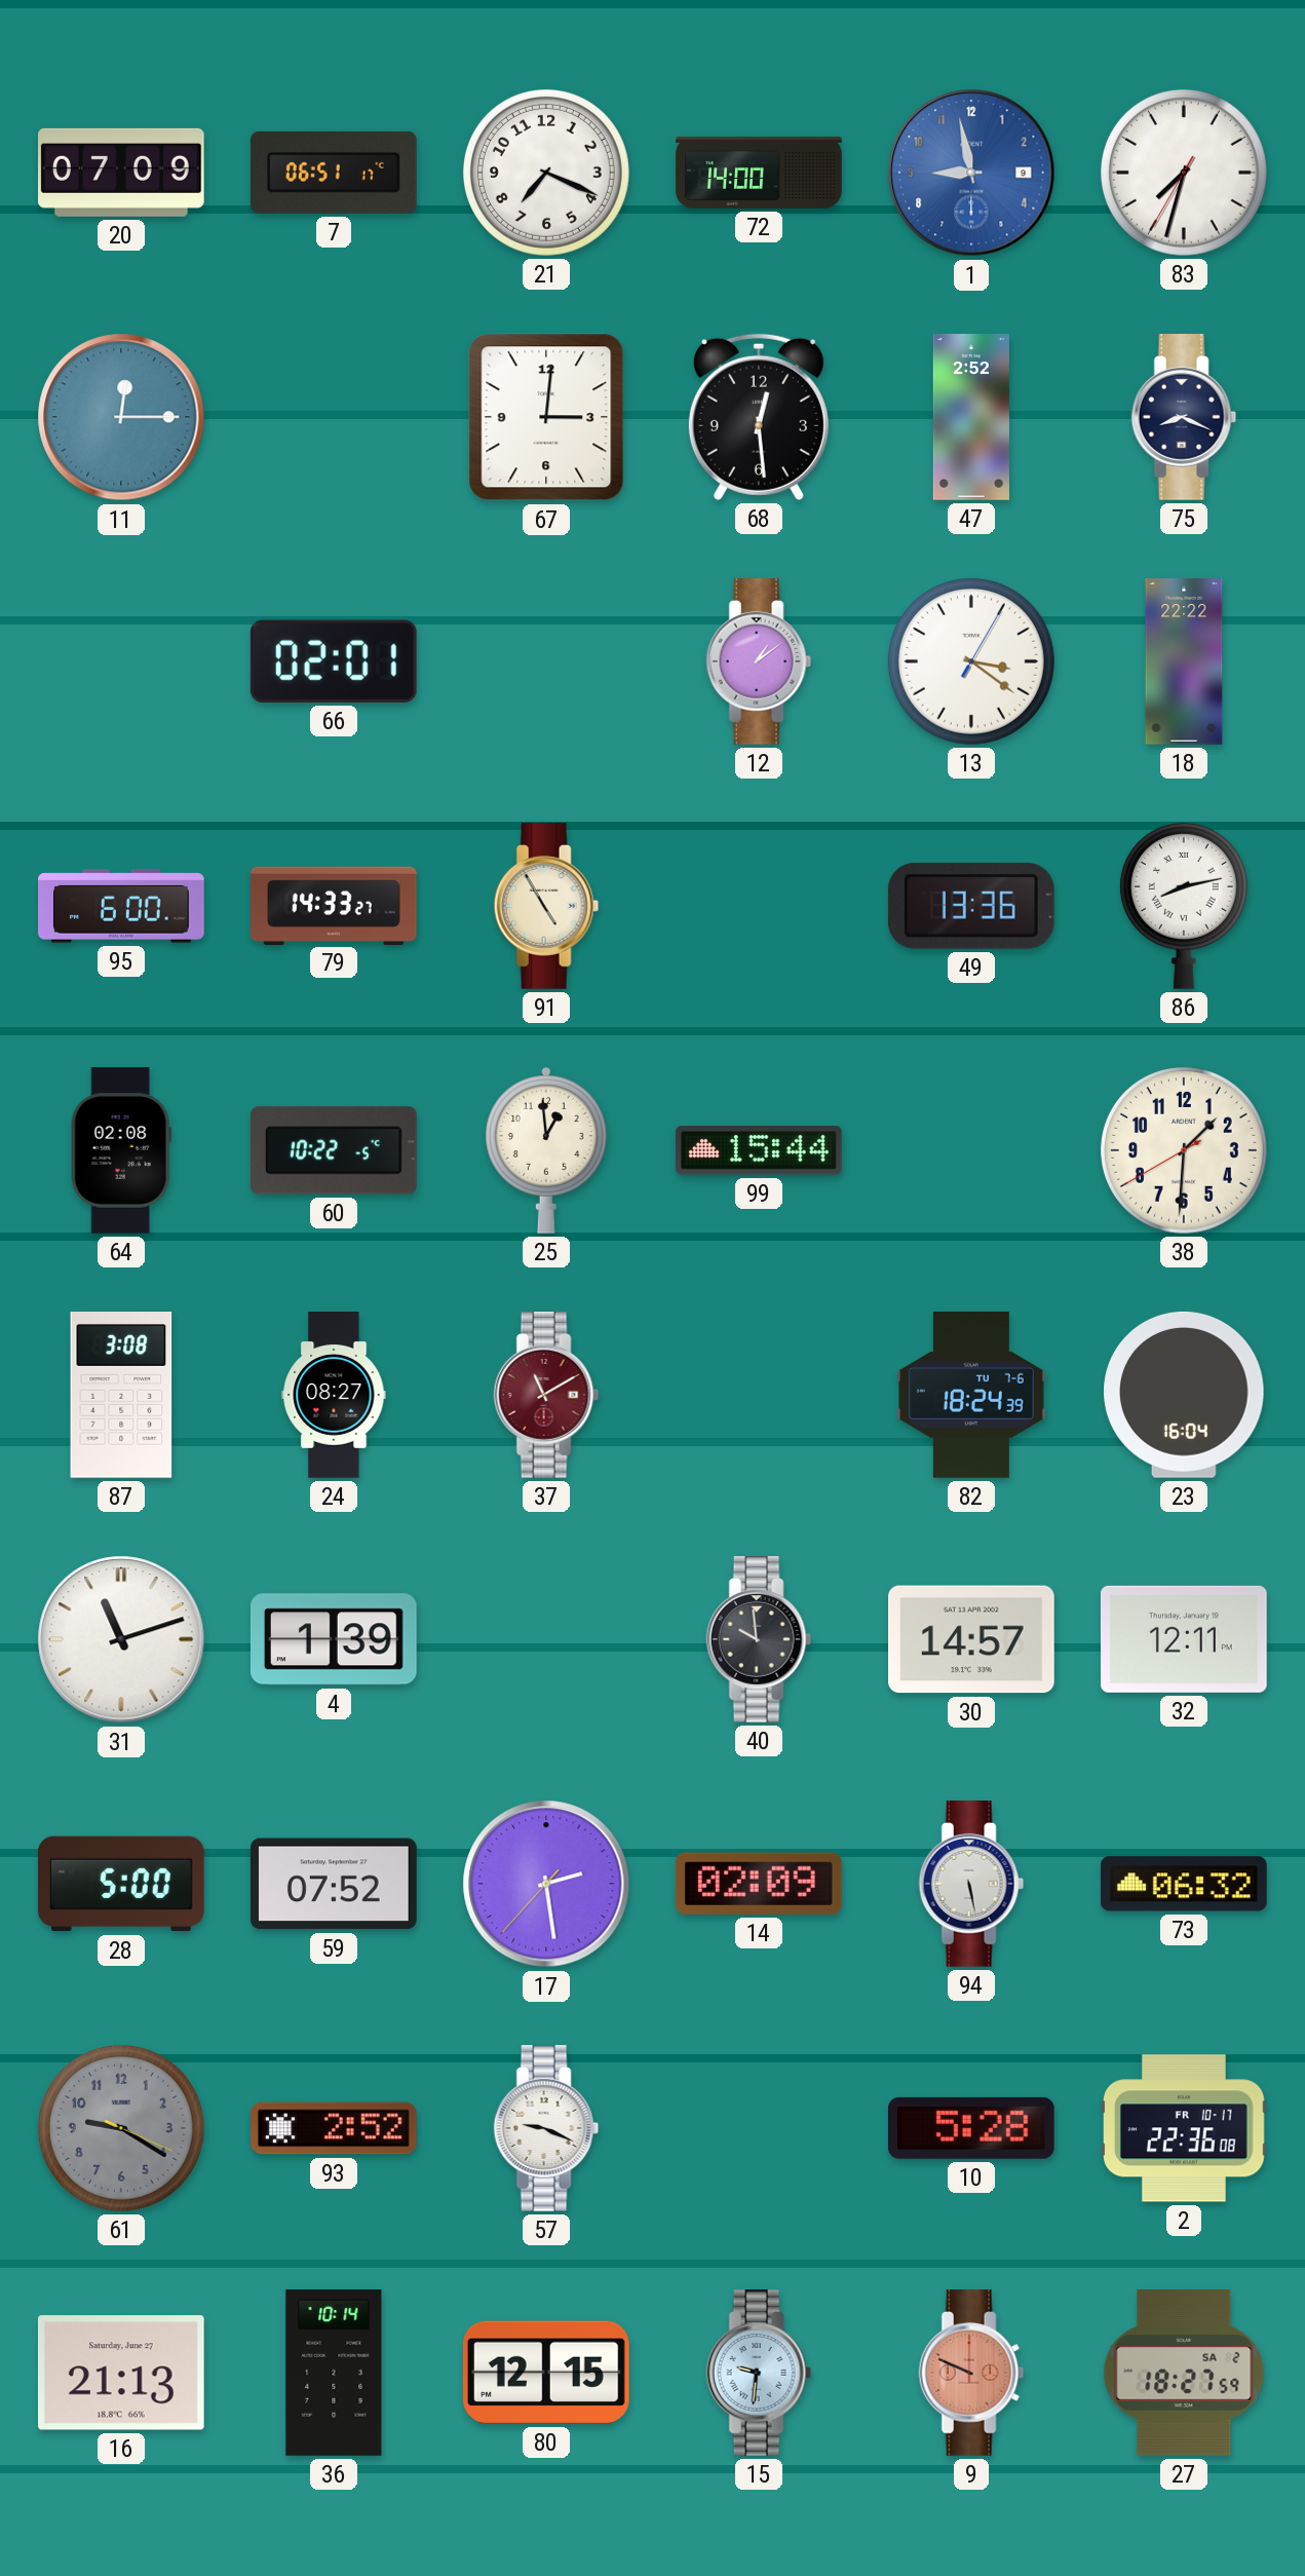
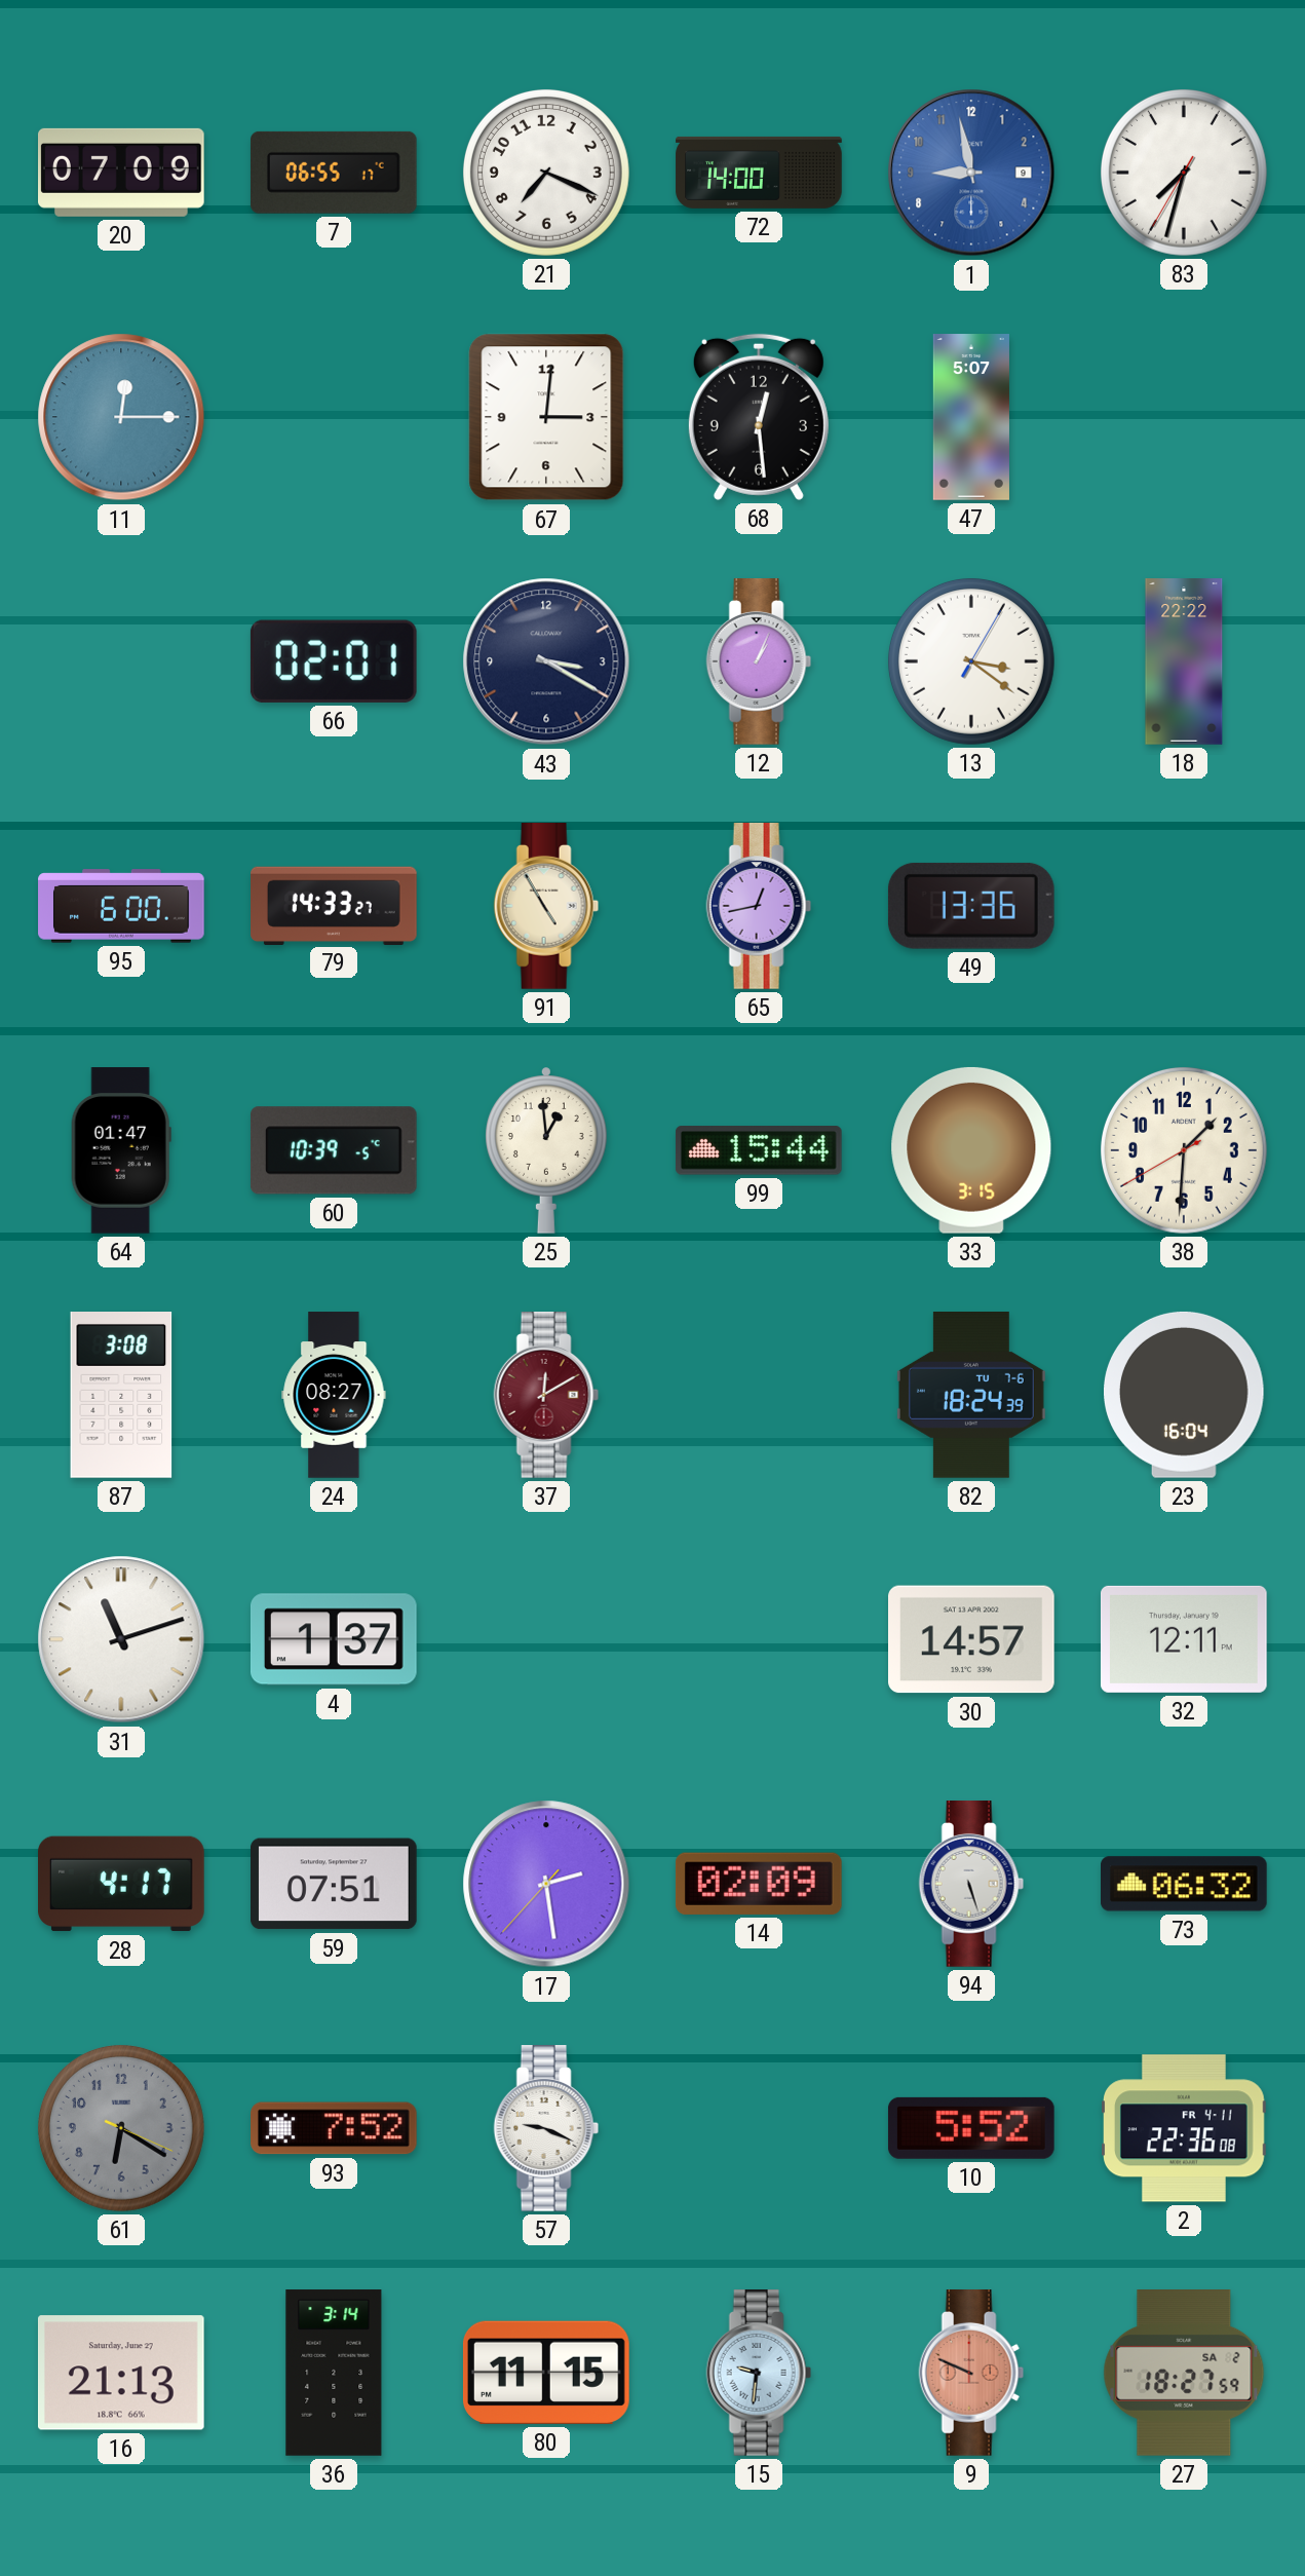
7: 06:51 -> 06:55
47: 2:52 -> 5:07
75: 8:19 -> none
43: none -> 3:20
12: 1:09 -> 1:04
65: none -> 12:43
86: 8:13 -> none
64: 02:08 -> 01:47
60: 10:22 -> 10:39
33: none -> 3:15
37: 11:10 -> 12:10
4: 1:39 -> 1:37
40: 9:59 -> none
28: 5:00 -> 4:17
59: 07:52 -> 07:51
94: 5:28 -> 5:27
61: 9:20 -> 6:20
93: 2:52 -> 7:52
10: 5:28 -> 5:52
2 date: FR 10-17 -> FR 4-11
36: 10:14 -> 3:14
80: 12:15 -> 11:15
